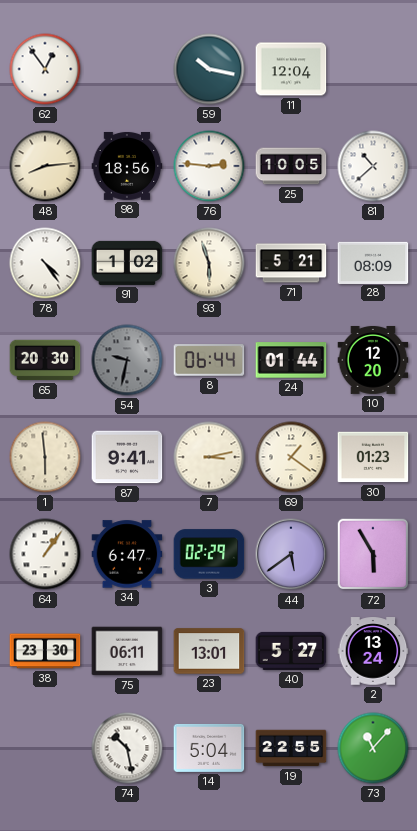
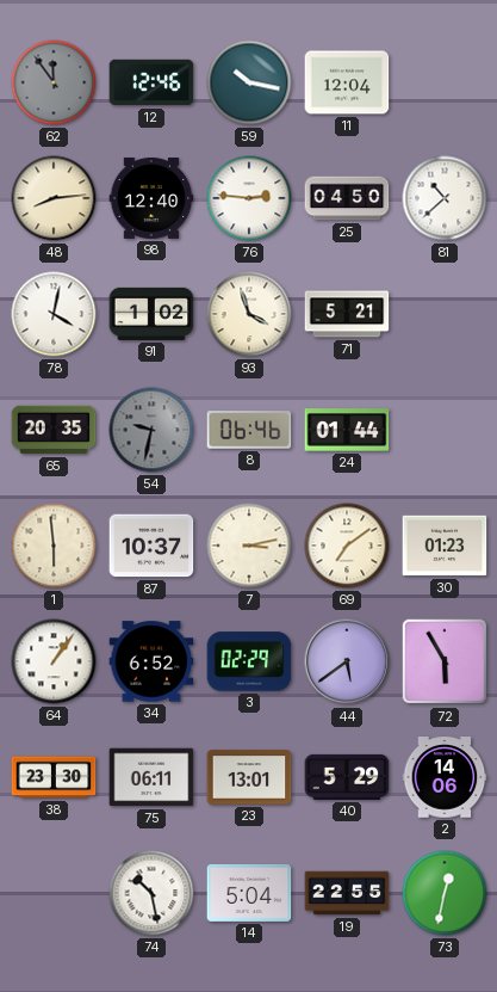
62: 12:54 -> 11:54
62 dial: white -> grey
12: none -> 12:46
98: 18:56 -> 12:40
25: 10:05 -> 04:50
78: 4:24 -> 4:02
93: 5:57 -> 3:57
28: 08:09 -> none
65: 20:30 -> 20:35
8: 06:44 -> 06:46
10: 12:20 -> none
87: 9:41 -> 10:37
69: 1:21 -> 7:09
34: 6:47 -> 6:52
40: 5:27 -> 5:29
2: 13:24 -> 14:06
73: 11:07 -> 12:32
